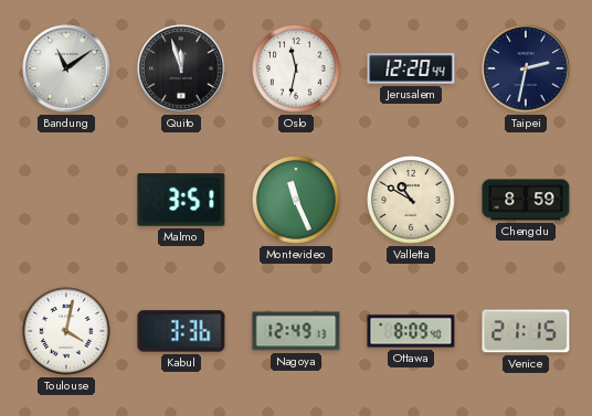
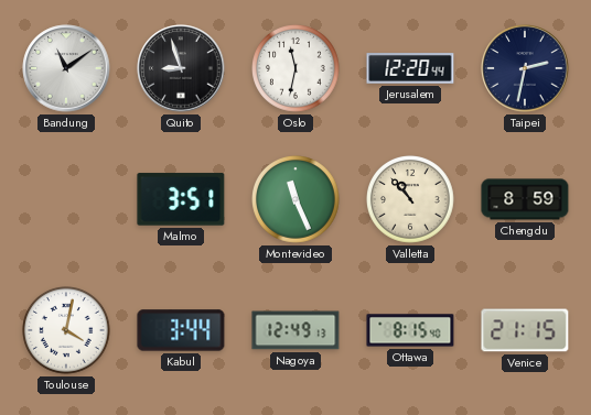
Quito: 11:57 -> 8:57
Valletta: 10:50 -> 10:53
Kabul: 3:36 -> 3:44
Ottawa: 8:09 -> 8:15
